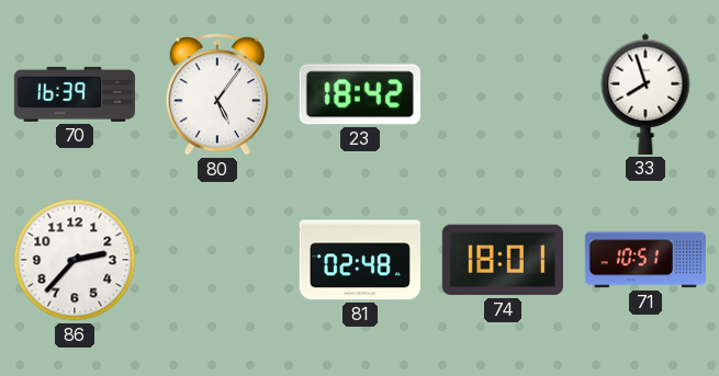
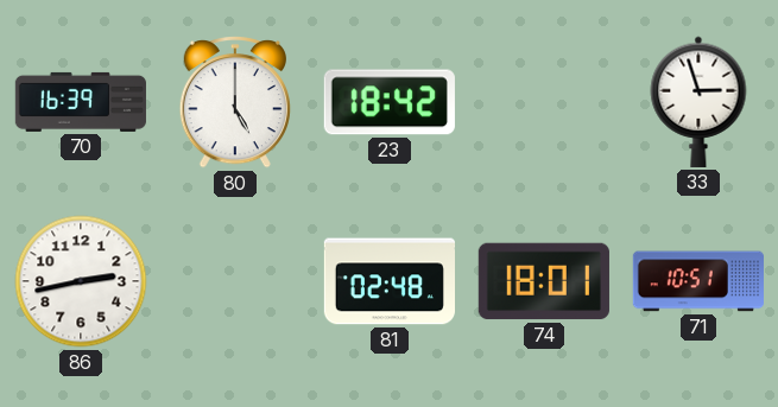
80: 5:06 -> 5:00
33: 7:57 -> 2:57
86: 2:37 -> 2:43
